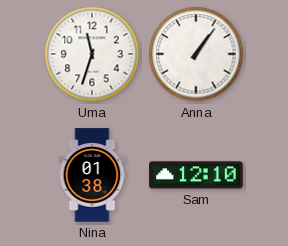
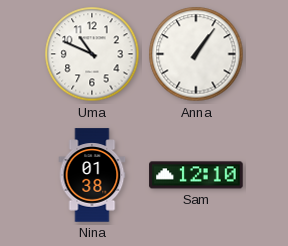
Uma: 11:33 -> 10:49
